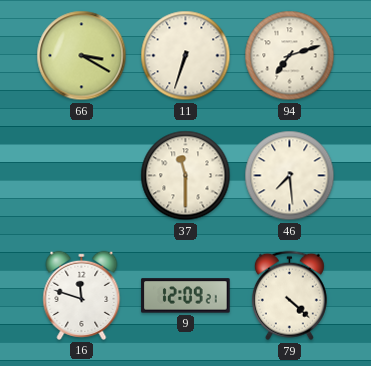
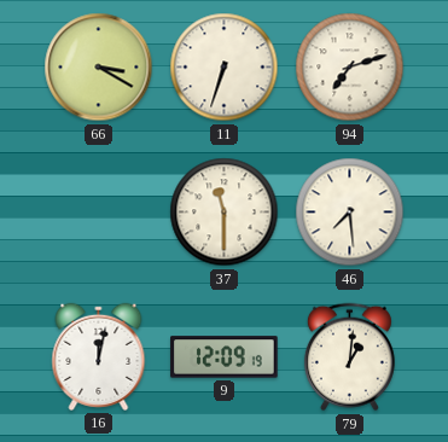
16: 11:48 -> 12:02
9: 12:09:21 -> 12:09:19
79: 4:22 -> 1:01
